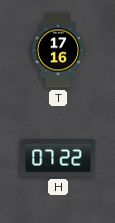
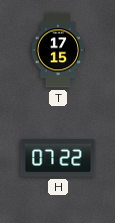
T: 17:16 -> 17:15
